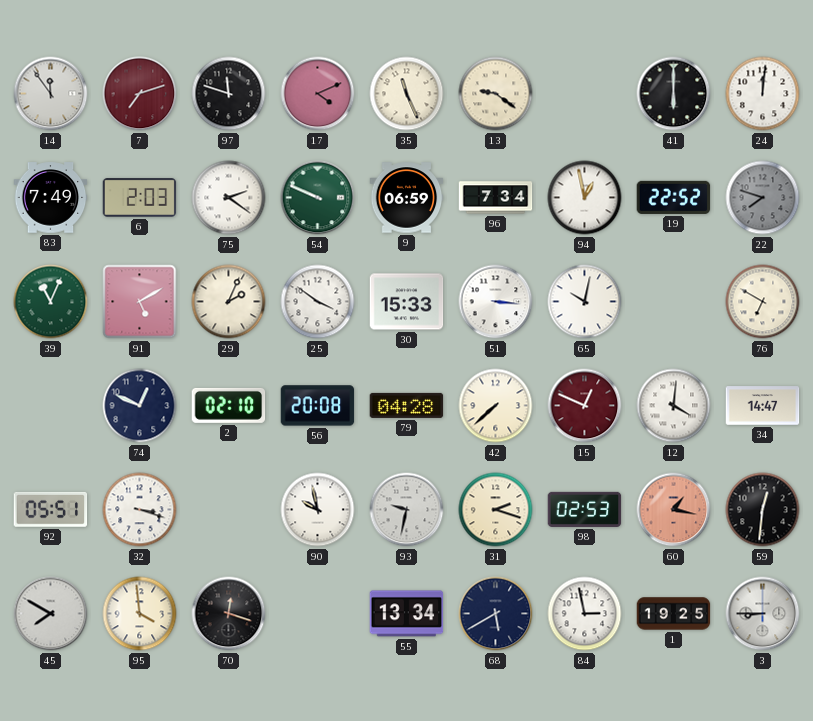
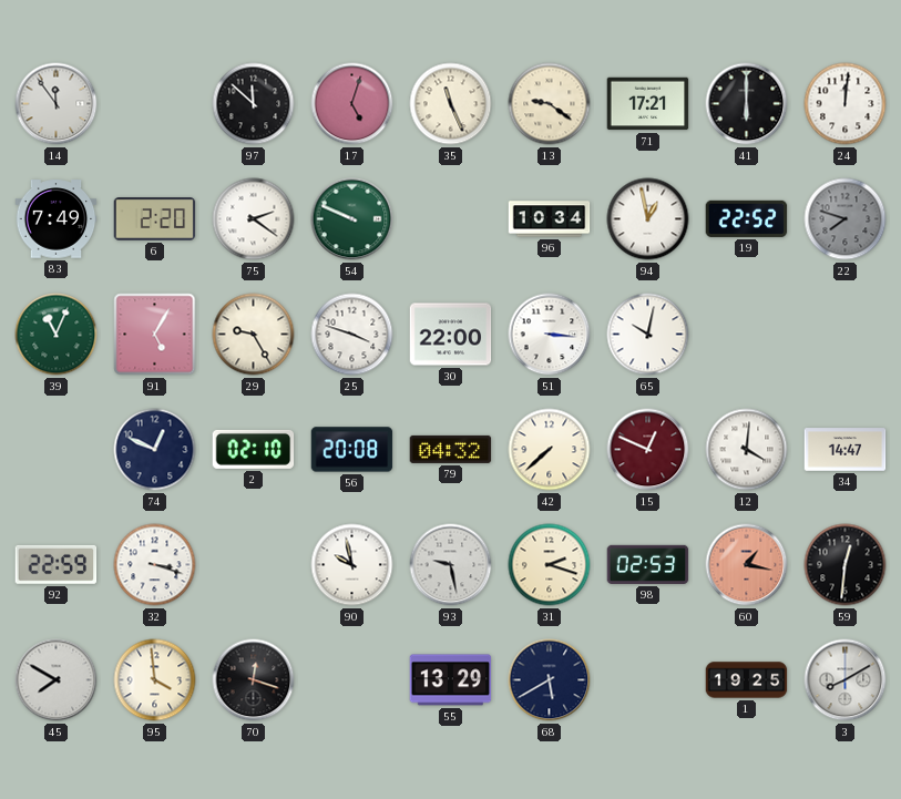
7: 7:12 -> none
97: 11:48 -> 11:52
17: 4:11 -> 5:03
71: none -> 17:21
6: 2:03 -> 2:20
9: 06:59 -> none
96: 7:34 -> 10:34
91: 5:10 -> 5:05
29: 2:04 -> 9:25
25: 3:51 -> 3:48
30: 15:33 -> 22:00
76: 6:50 -> none
79: 04:28 -> 04:32
92: 05:51 -> 22:59
93: 9:32 -> 9:28
55: 13:34 -> 13:29
84: 2:58 -> none
3: 8:45 -> 8:10
